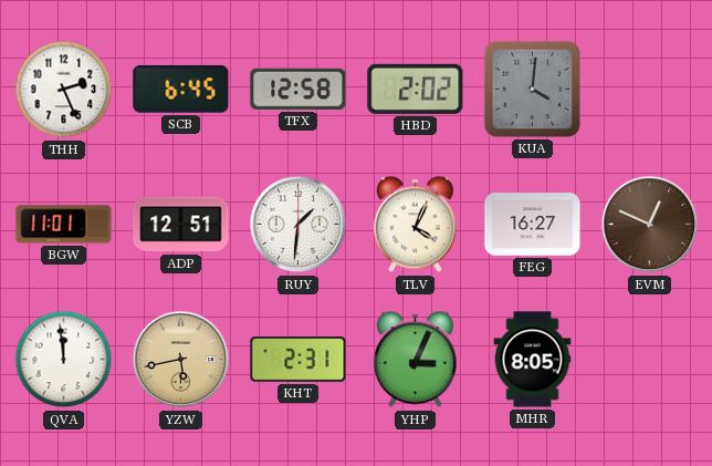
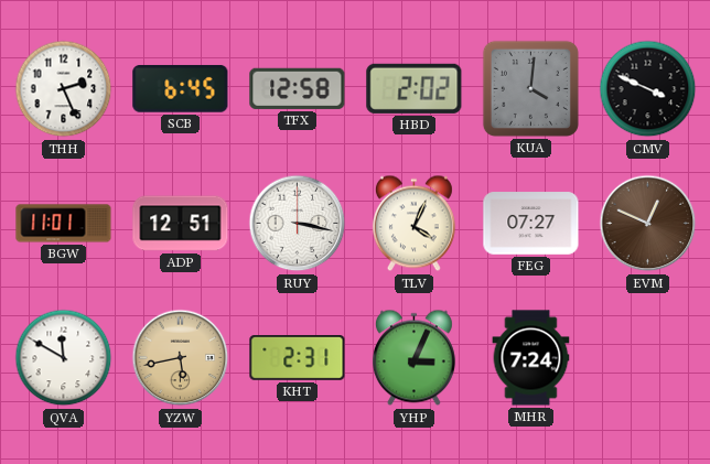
CMV: none -> 3:49
RUY: 1:31 -> 3:17
FEG: 16:27 -> 07:27
QVA: 11:59 -> 11:50
MHR: 8:05 -> 7:24
